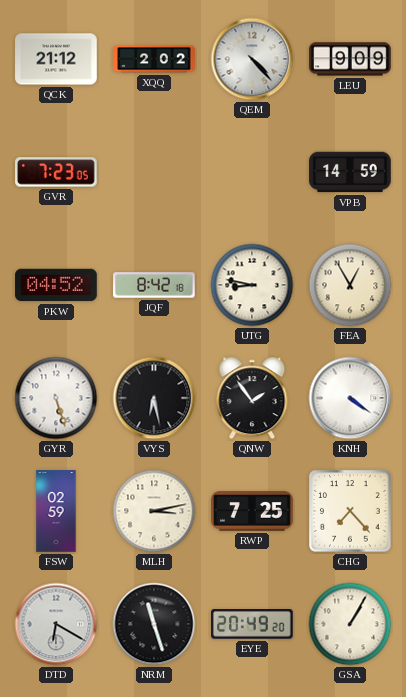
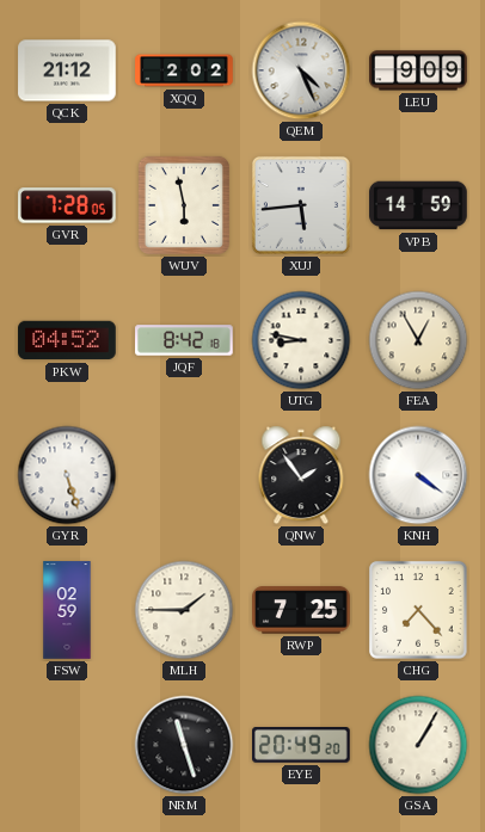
QEM: 4:23 -> 4:26
GVR: 7:23 -> 7:28
WUV: none -> 5:58
XUJ: none -> 5:44
VYS: 6:28 -> none
MLH: 3:13 -> 1:45
DTD: 6:20 -> none
